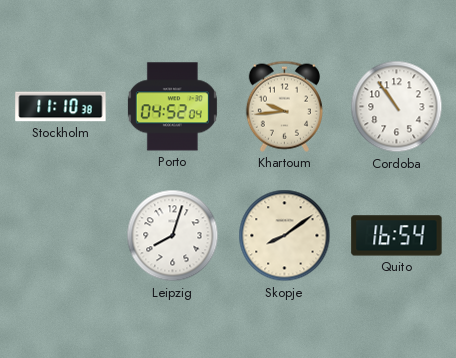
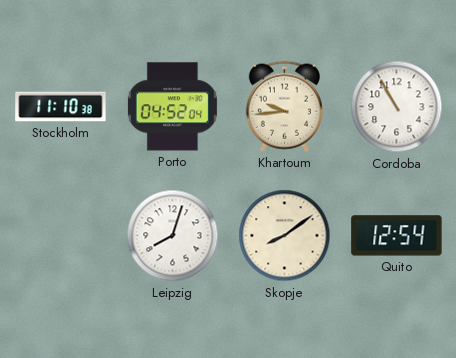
Cordoba: 10:54 -> 10:55
Quito: 16:54 -> 12:54
